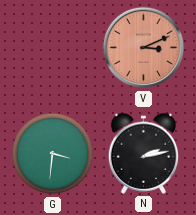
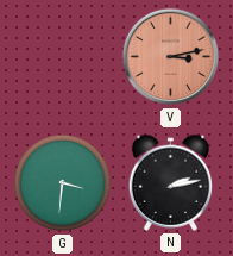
V: 3:11 -> 3:13
